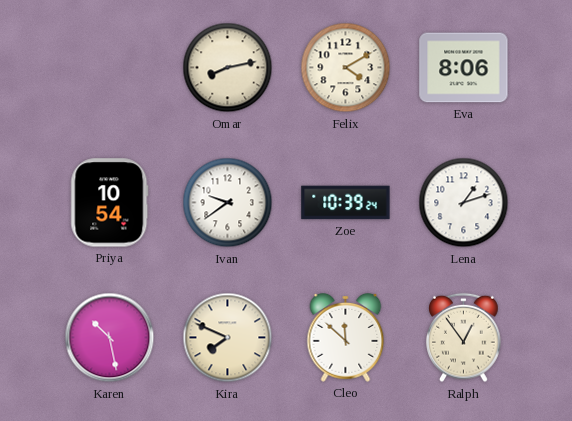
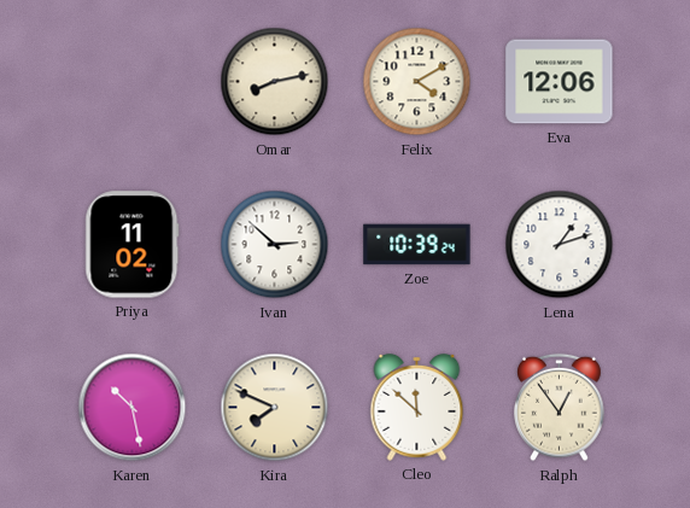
Eva: 8:06 -> 12:06
Priya: 10:54 -> 11:02
Ivan: 9:39 -> 2:52
